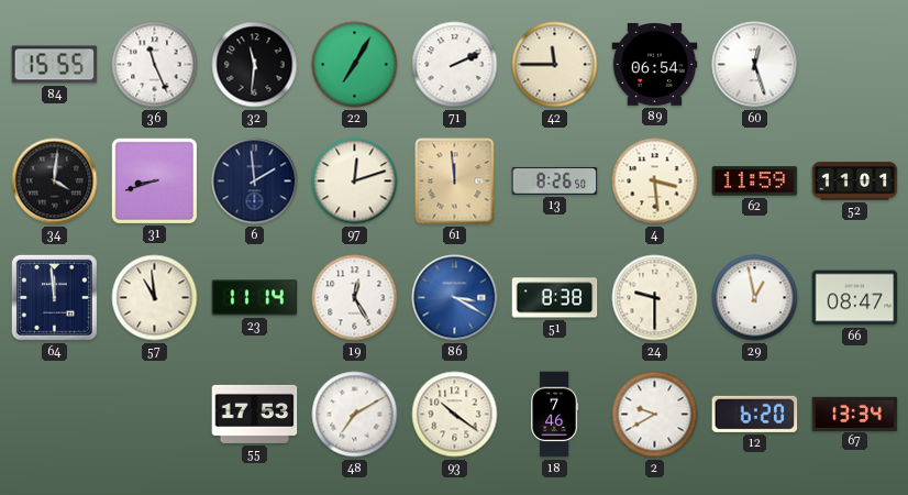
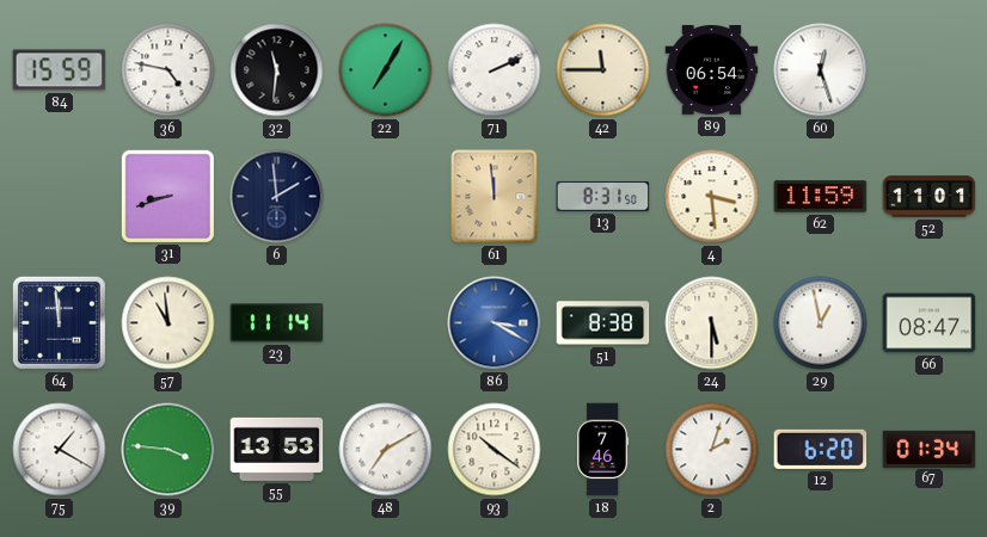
84: 15:55 -> 15:59
36: 11:26 -> 4:47
34: 4:01 -> none
97: 12:12 -> none
13: 8:26 -> 8:31
19: 12:25 -> none
24: 9:30 -> 5:30
75: none -> 1:20
39: none -> 3:46
55: 17:53 -> 13:53
2: 9:40 -> 2:03
67: 13:34 -> 01:34
